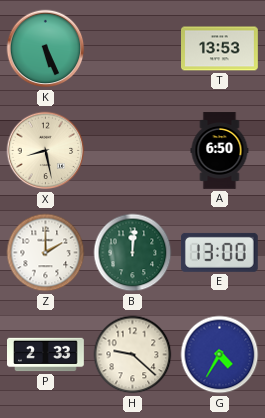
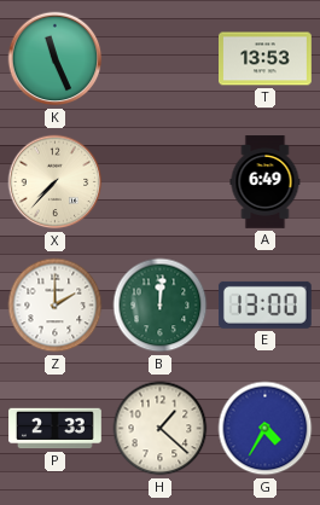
K: 5:26 -> 11:26
X: 8:28 -> 7:37
A: 6:50 -> 6:49
H: 9:22 -> 1:22
